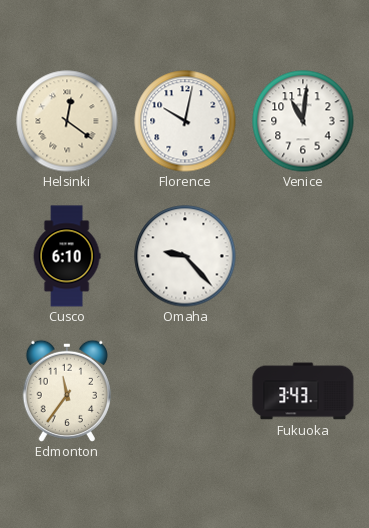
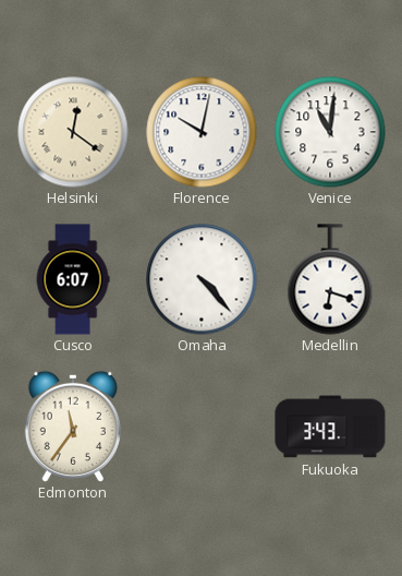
Cusco: 6:10 -> 6:07
Omaha: 9:23 -> 4:23
Medellin: none -> 6:18
